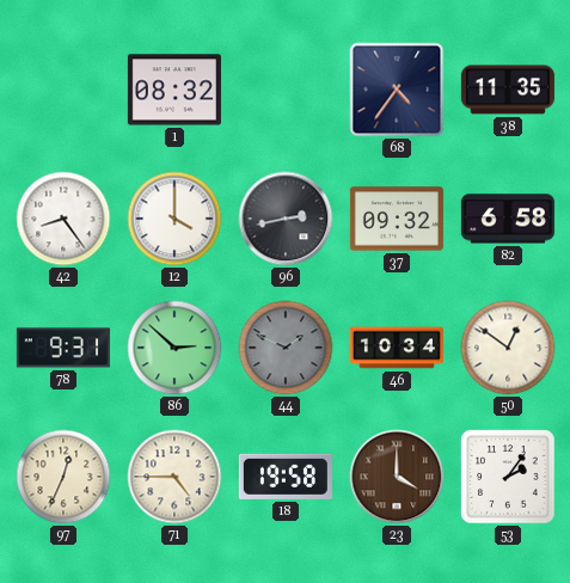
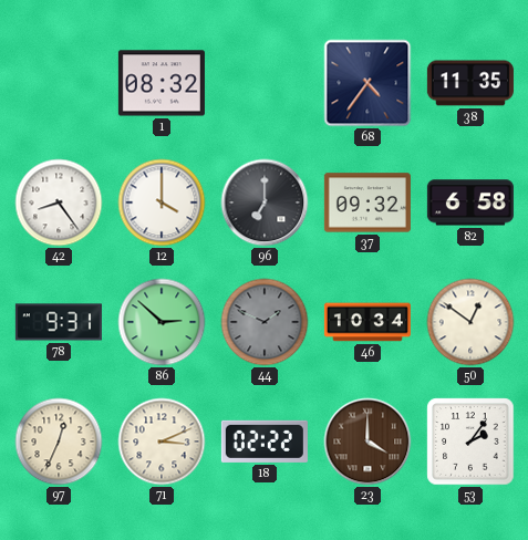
96: 2:43 -> 7:00
71: 4:45 -> 3:11
18: 19:58 -> 02:22
